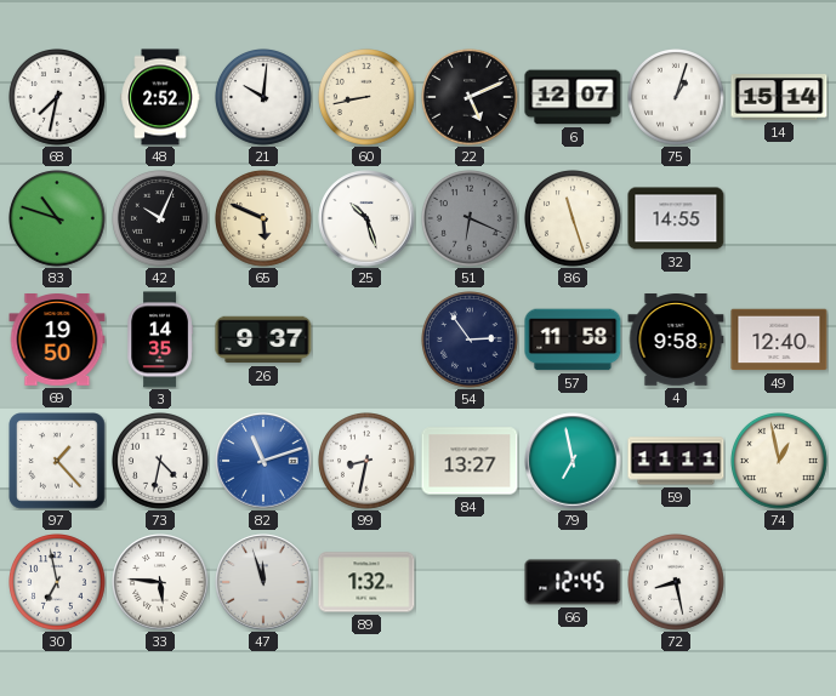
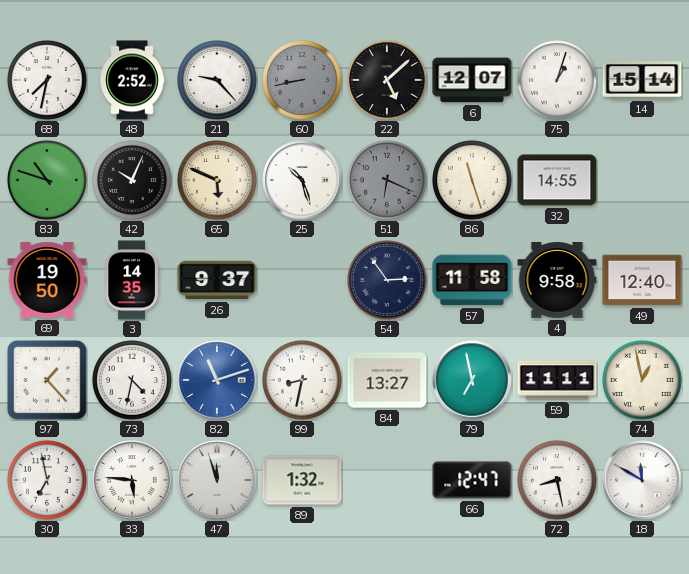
21: 10:01 -> 9:23
60 dial: cream -> grey
22: 5:11 -> 5:08
66: 12:45 -> 12:47
18: none -> 11:50
